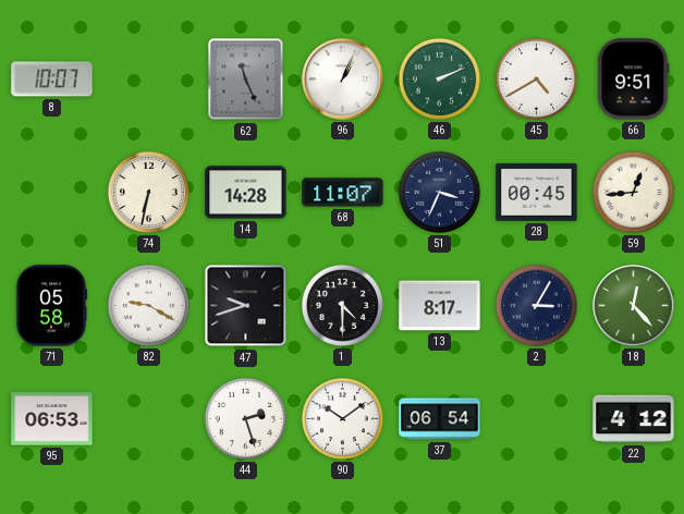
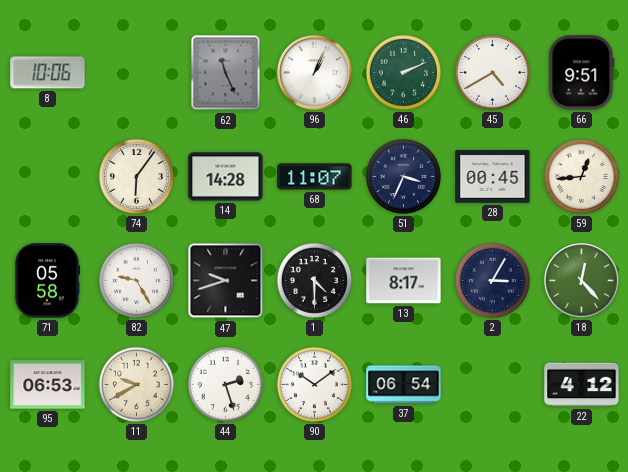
8: 10:07 -> 10:06
74: 6:32 -> 6:06
82: 9:20 -> 9:25
11: none -> 9:40
